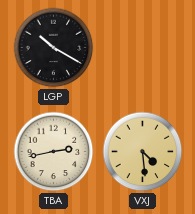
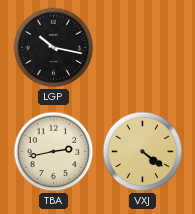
LGP: 10:20 -> 10:17
VXJ: 4:29 -> 4:21
